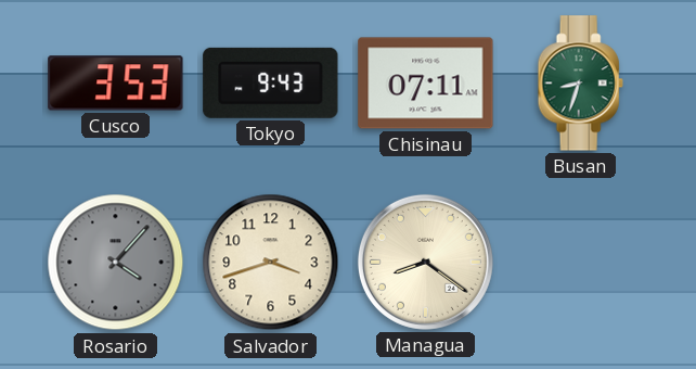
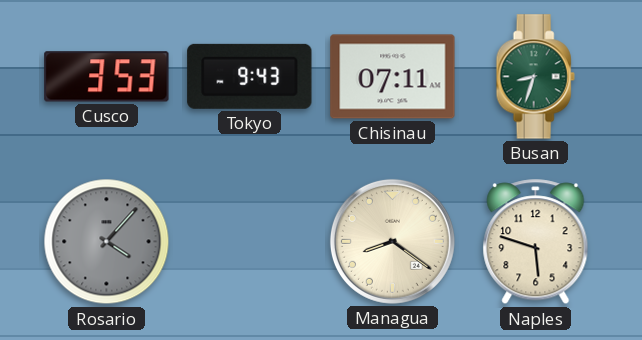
Salvador: 3:42 -> none
Naples: none -> 5:48
